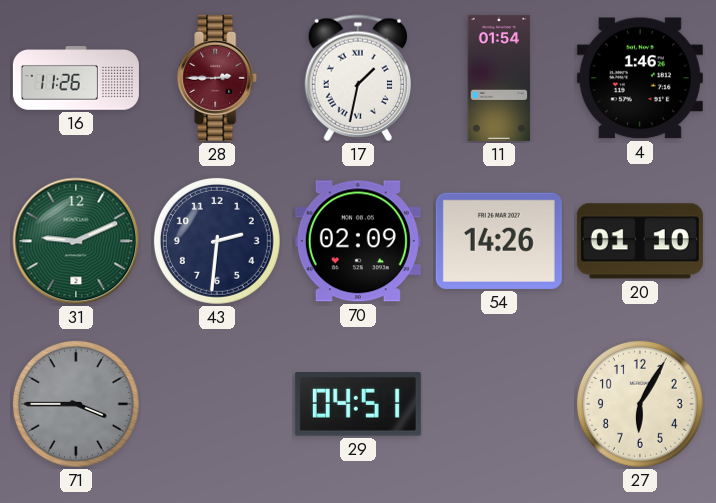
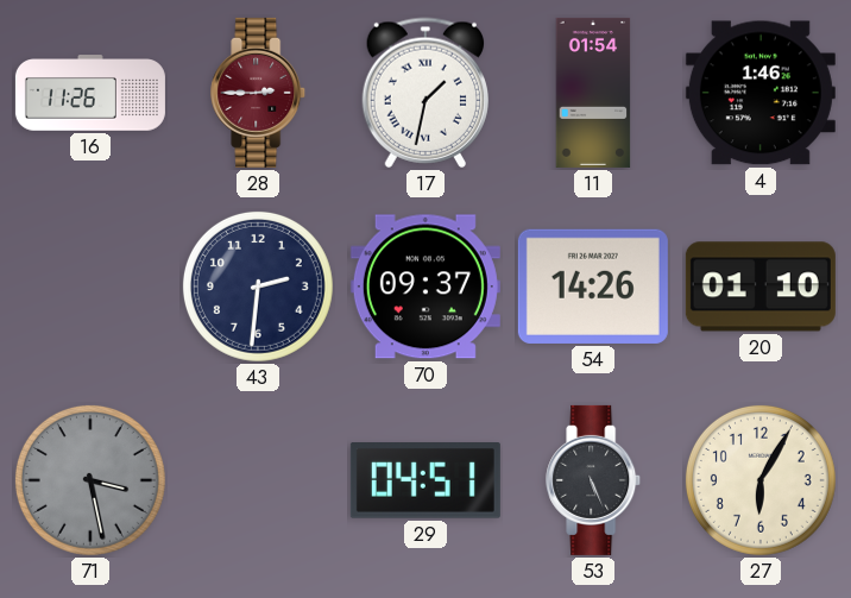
31: 9:11 -> none
70: 02:09 -> 09:37
71: 3:45 -> 3:28
53: none -> 5:26
